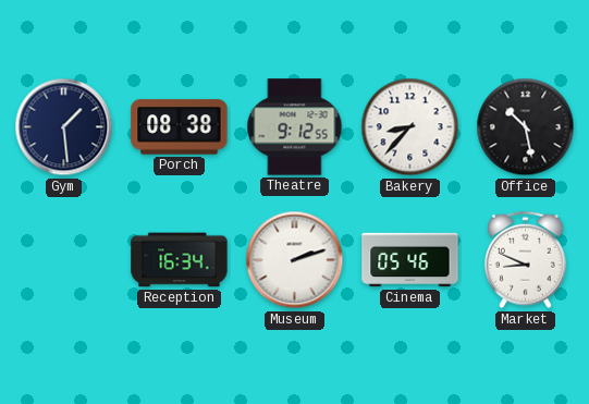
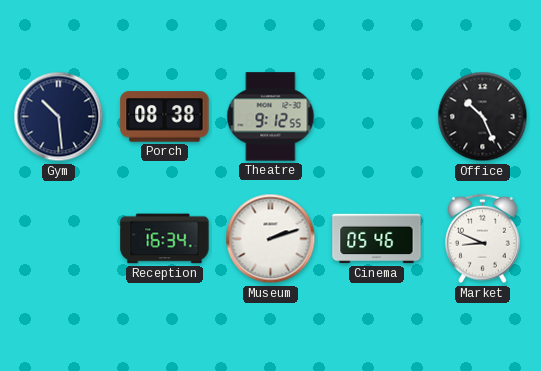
Gym: 1:29 -> 10:29
Bakery: 8:37 -> none
Office: 10:28 -> 10:26
